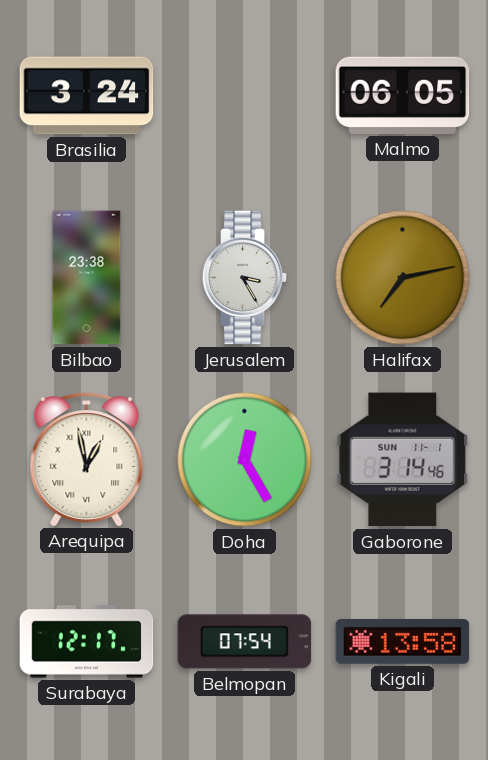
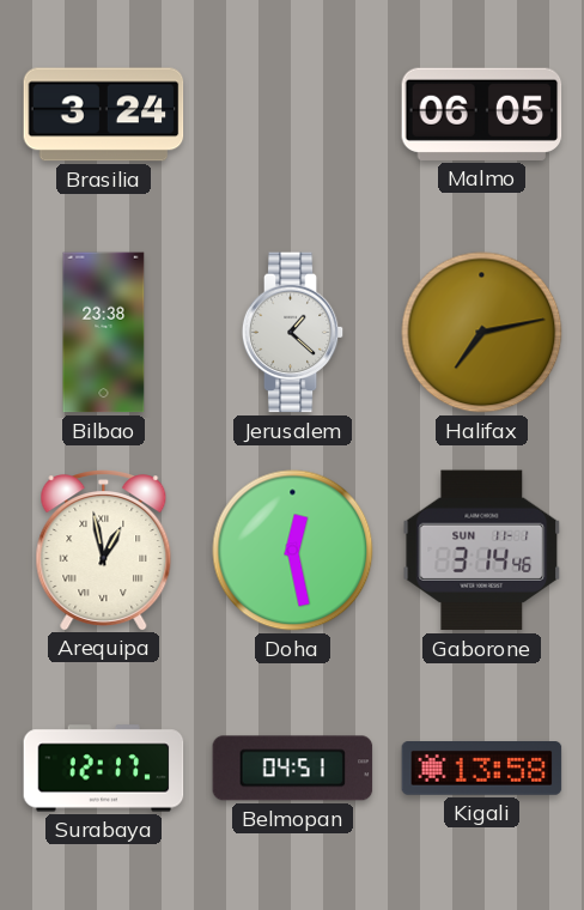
Jerusalem: 3:25 -> 1:22
Doha: 12:25 -> 12:28
Belmopan: 07:54 -> 04:51
